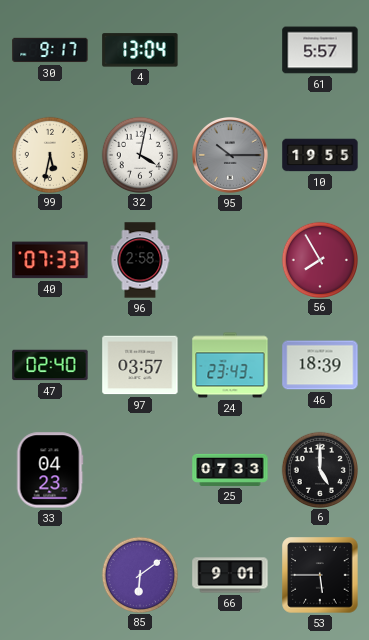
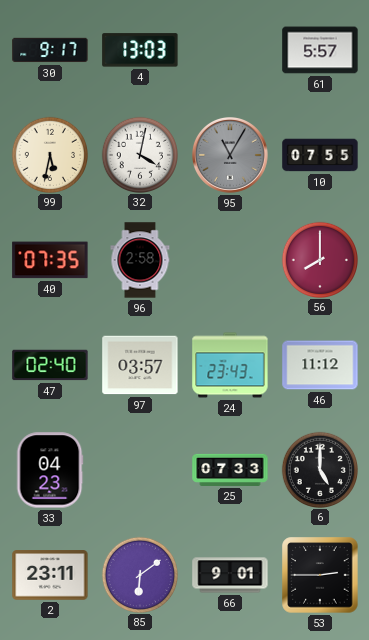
4: 13:04 -> 13:03
95: 10:15 -> 11:05
10: 19:55 -> 07:55
40: 07:33 -> 07:35
56: 7:55 -> 8:00
46: 18:39 -> 11:12
2: none -> 23:11
53: 5:45 -> 2:45
